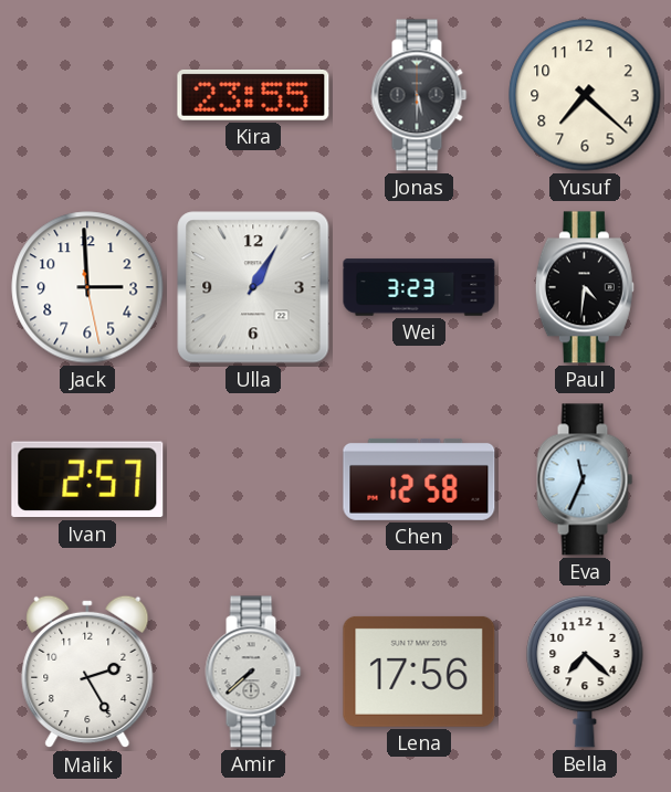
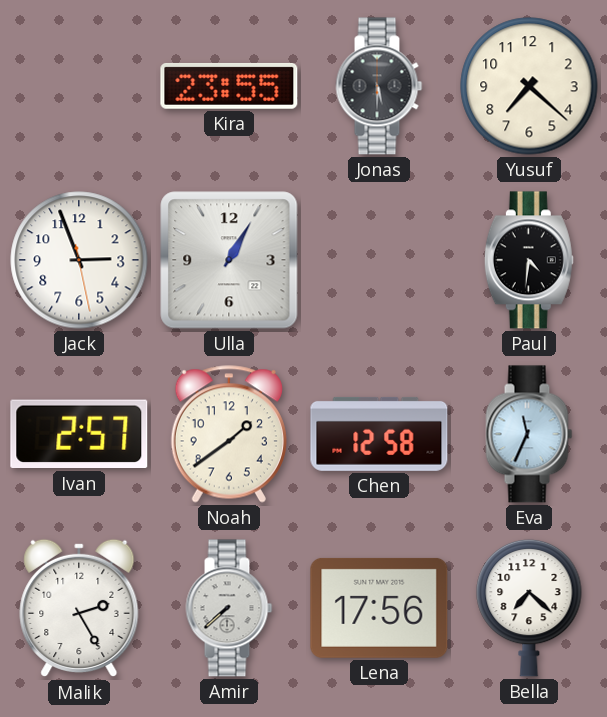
Jack: 2:59 -> 2:56
Wei: 3:23 -> none
Noah: none -> 1:39
